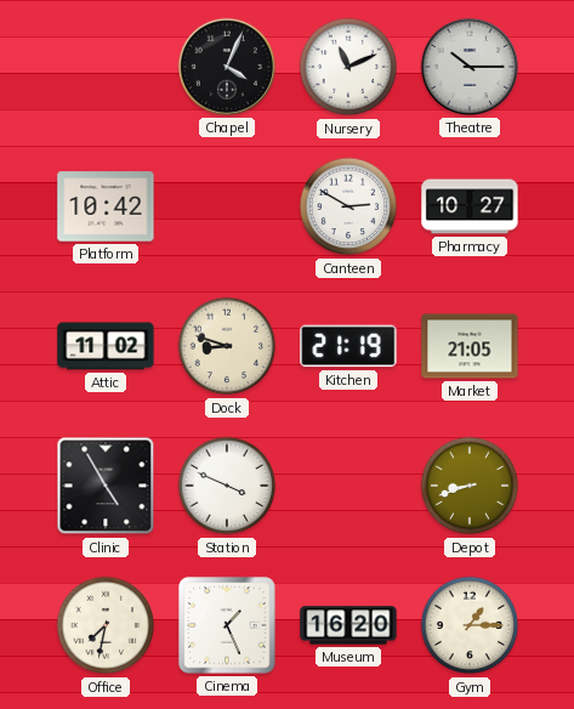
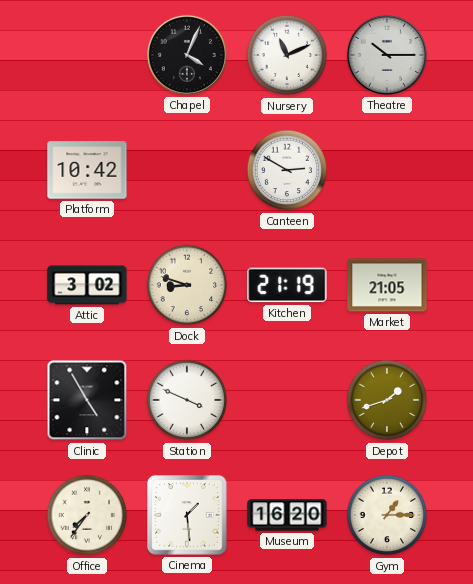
Pharmacy: 10:27 -> none
Attic: 11:02 -> 3:02
Depot: 8:42 -> 1:42
Office: 7:32 -> 7:36
Cinema: 1:26 -> 1:29
